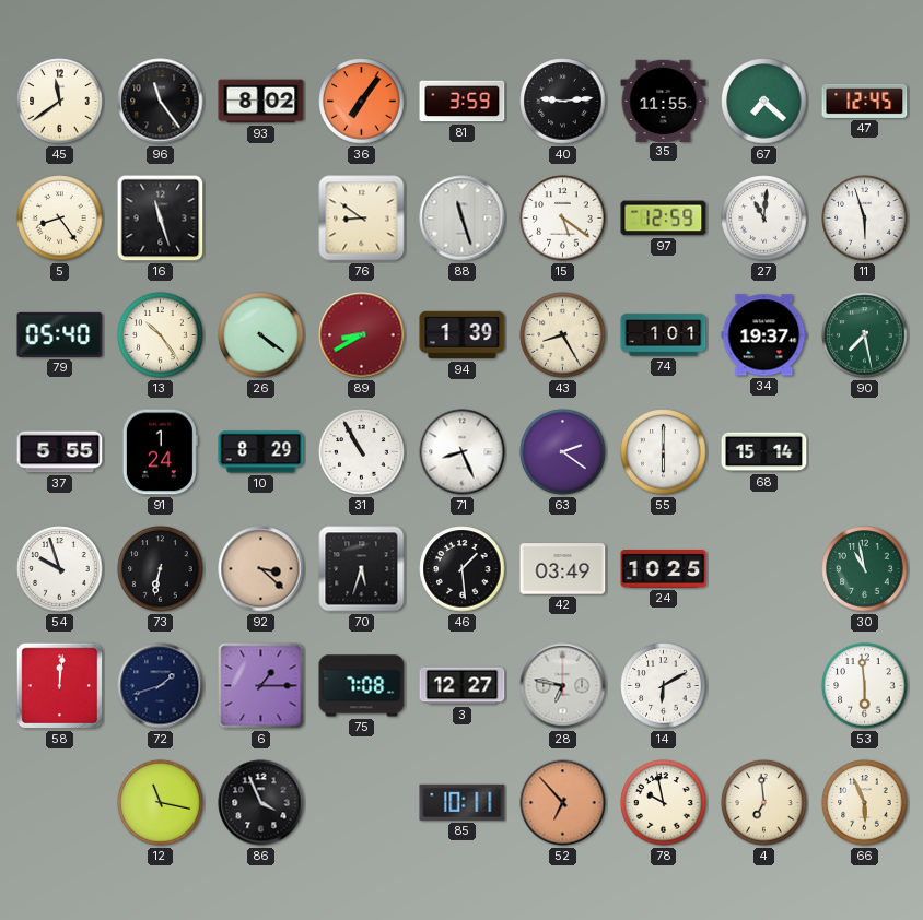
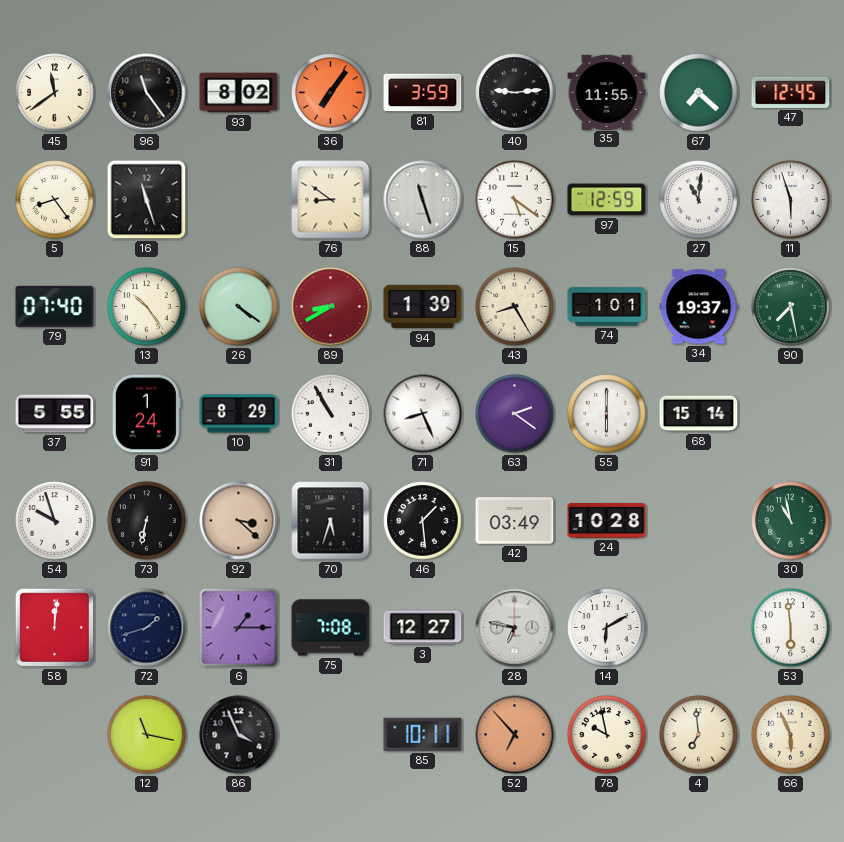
79: 05:40 -> 07:40
24: 10:25 -> 10:28
